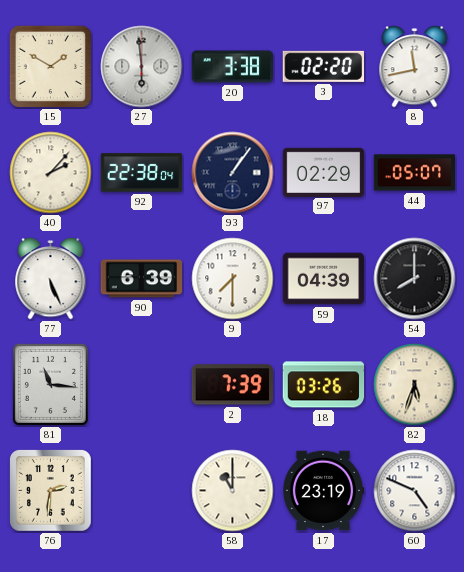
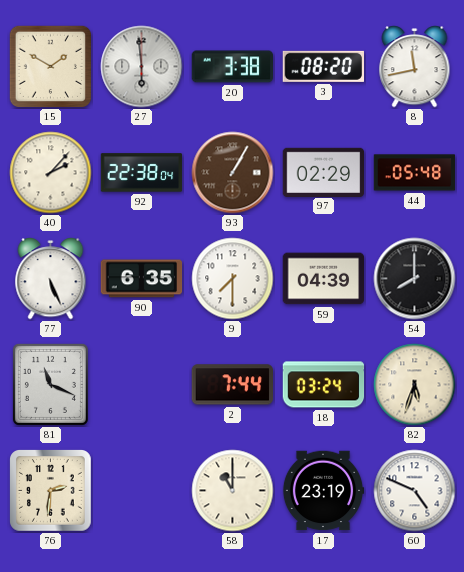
3: 02:20 -> 08:20
93: 1:06 -> 1:05
93 dial: navy -> brown
44: 05:07 -> 05:48
90: 6:39 -> 6:35
81: 11:16 -> 11:19
2: 7:39 -> 7:44
18: 03:26 -> 03:24
